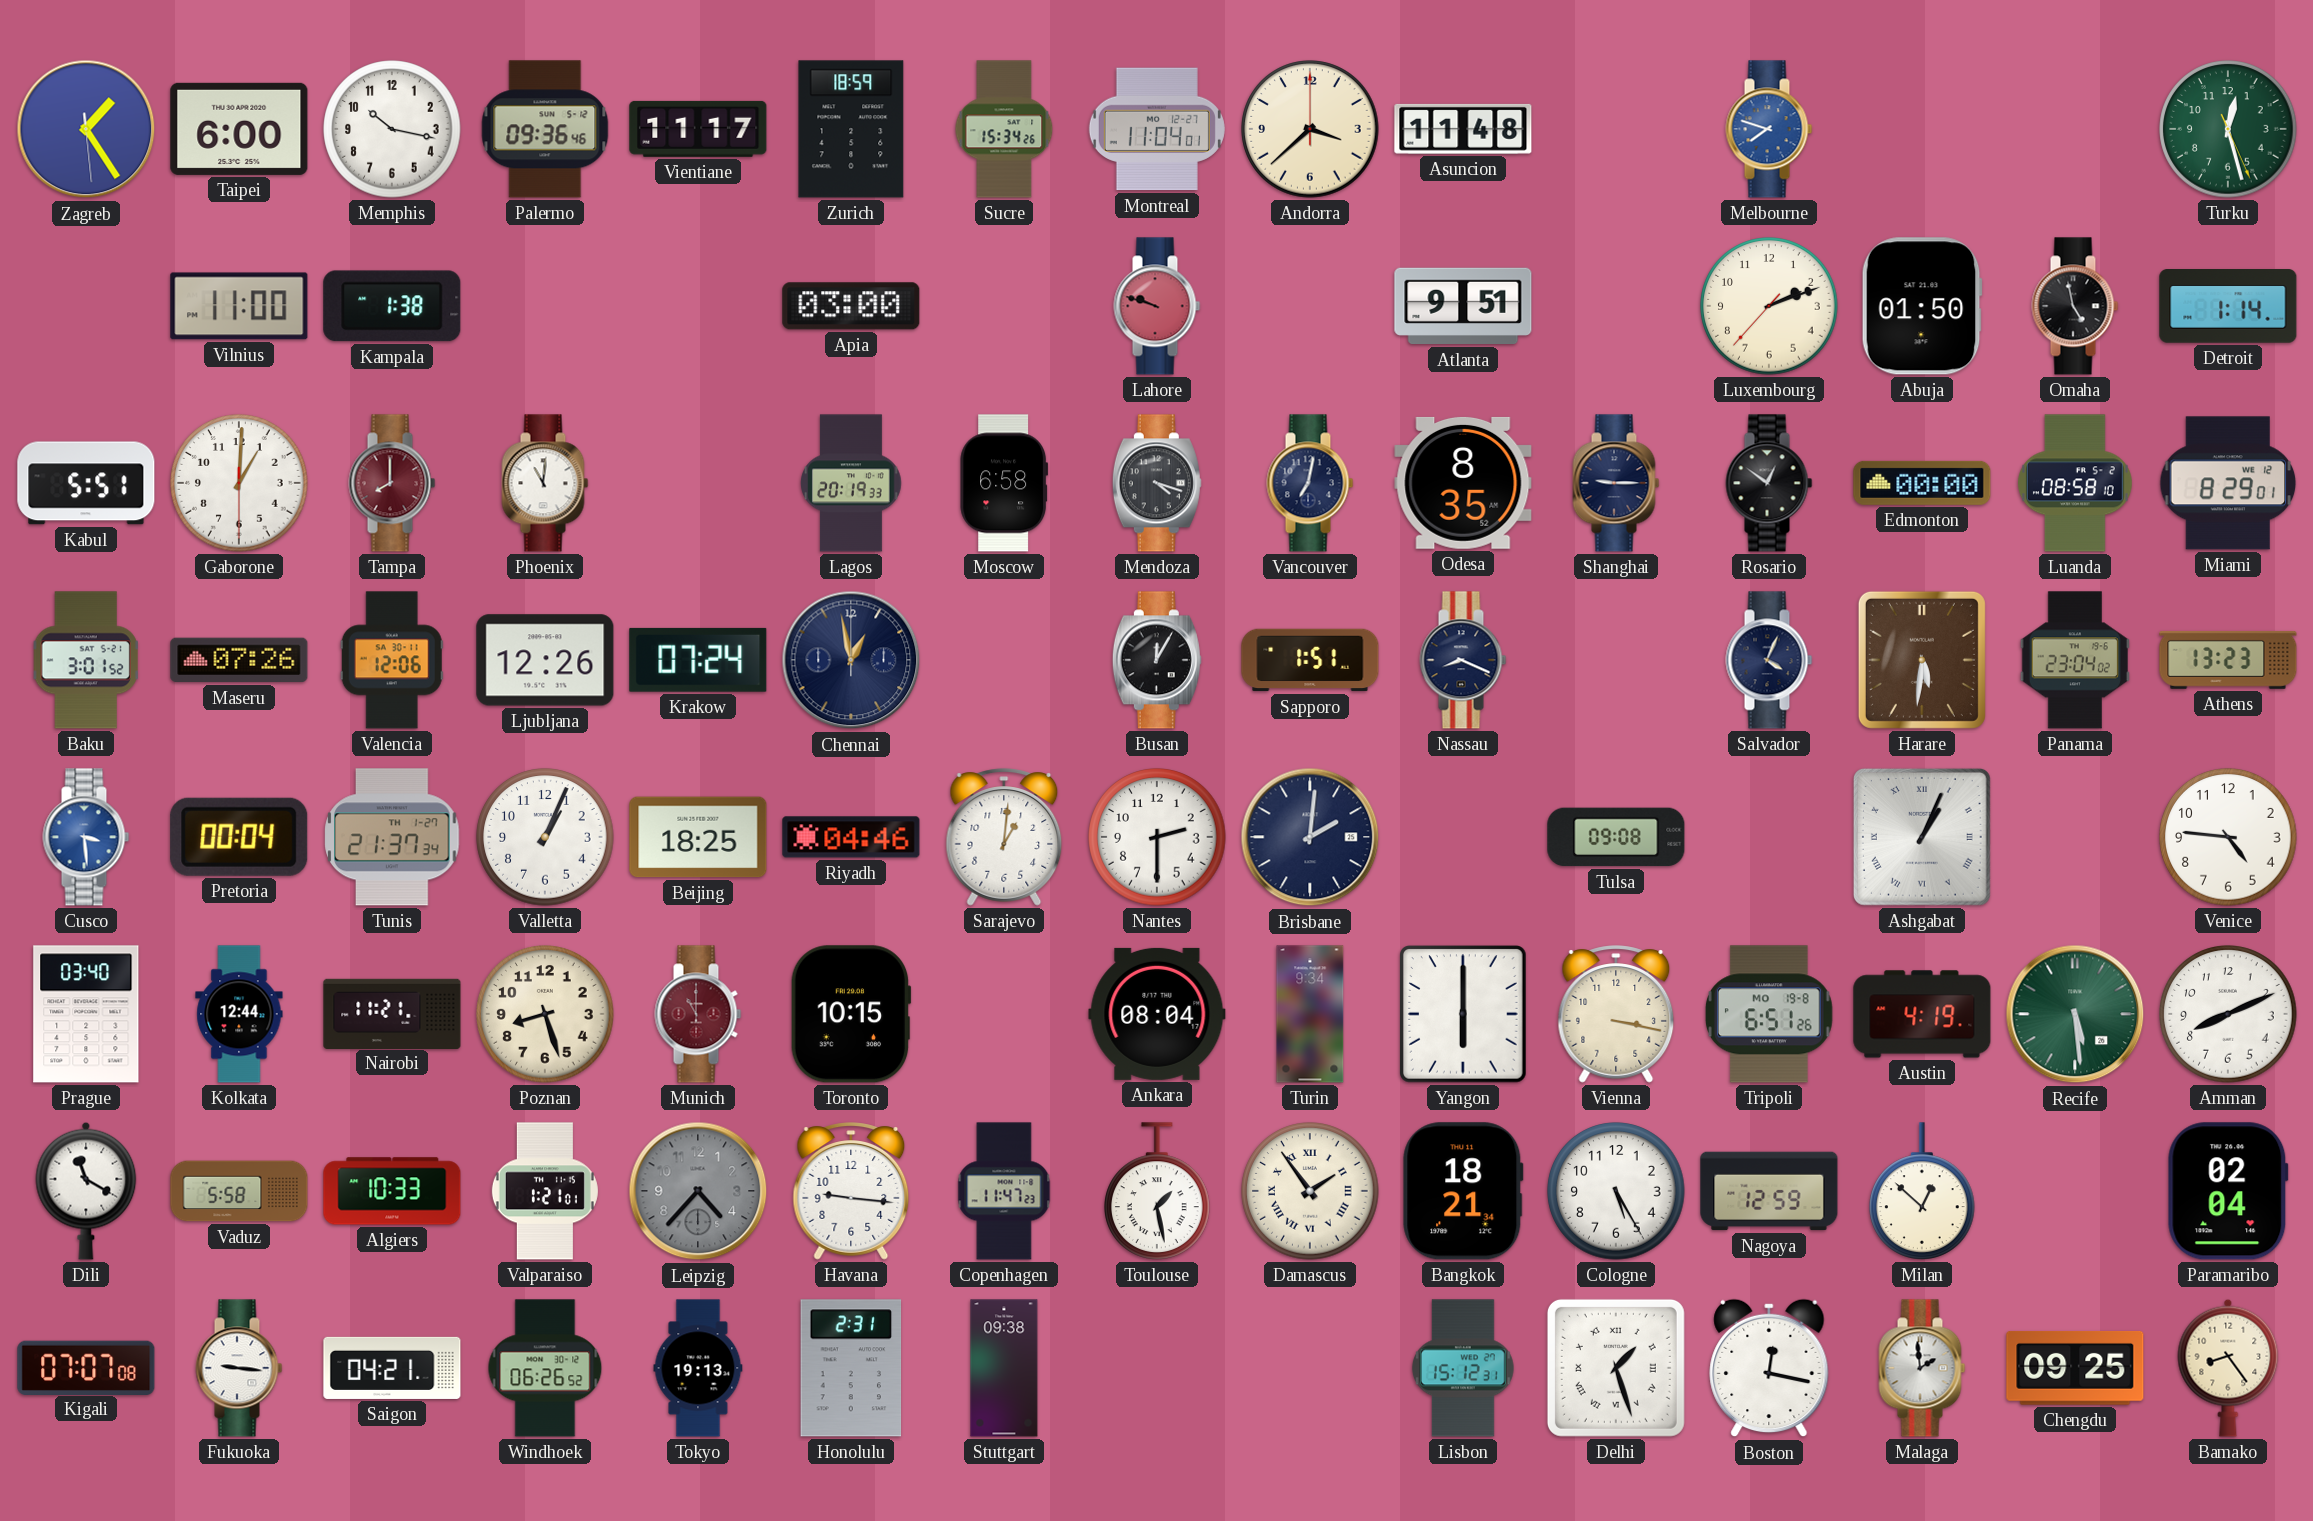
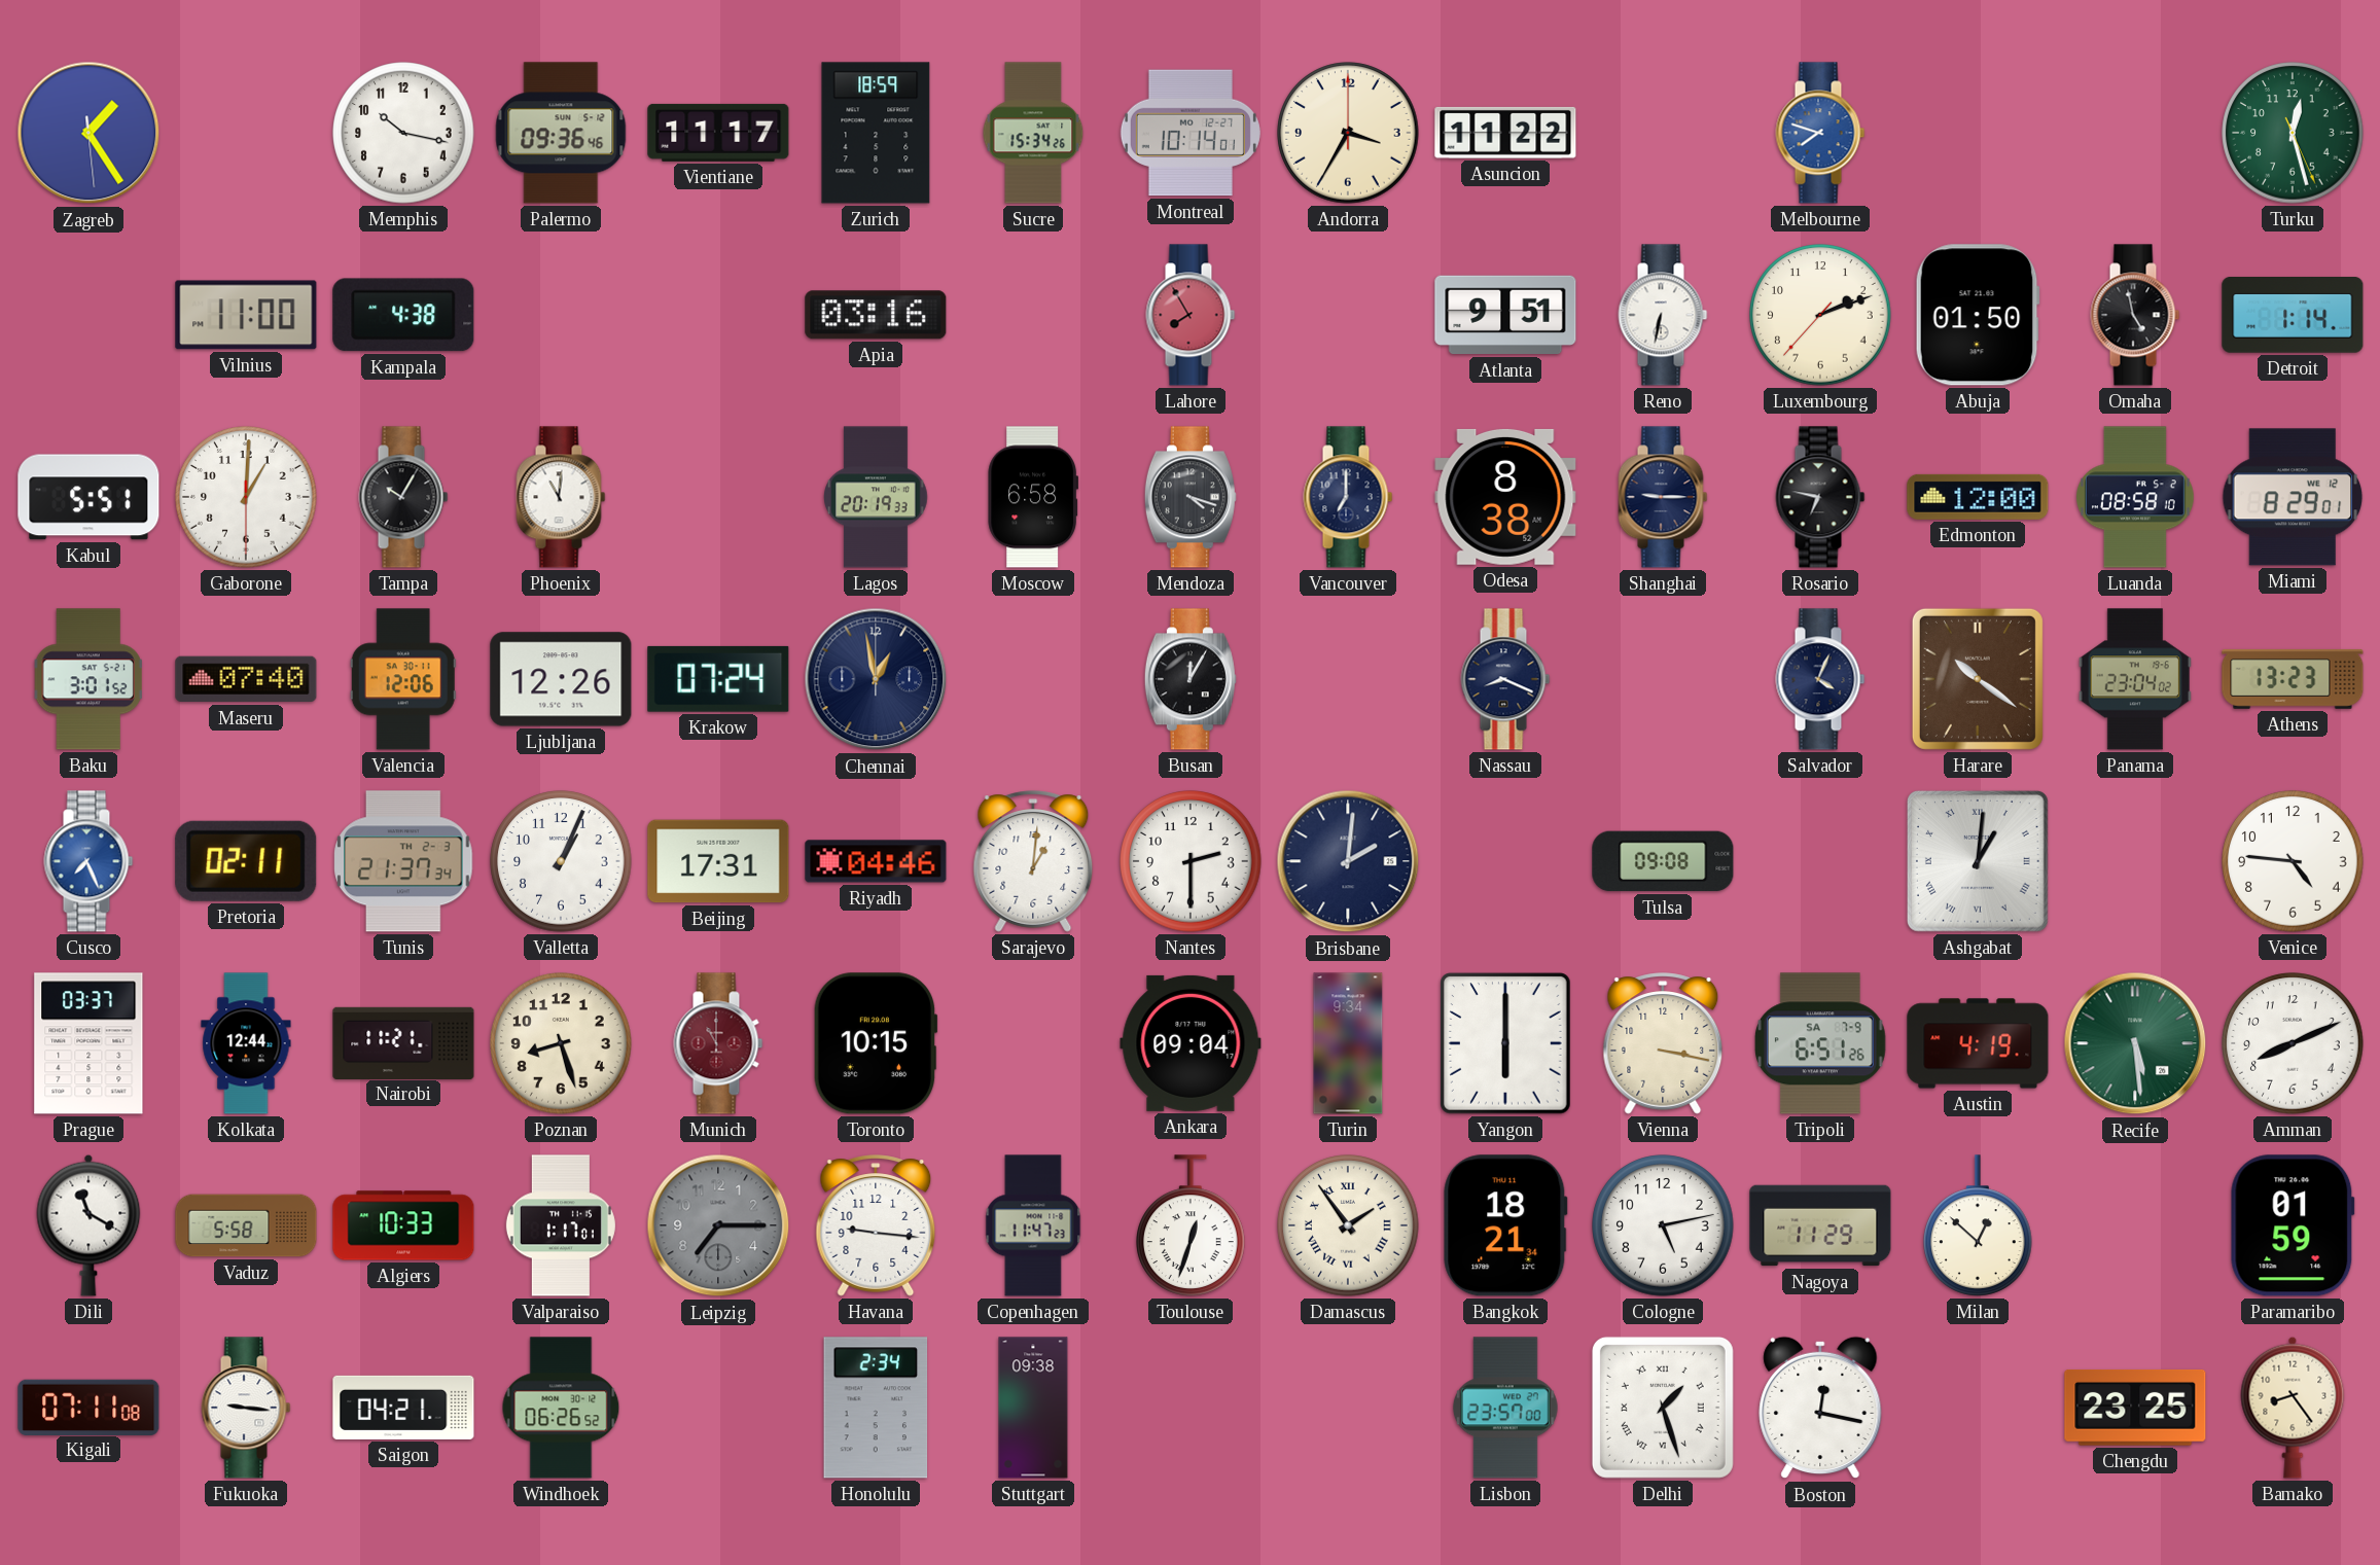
Taipei: 6:00 -> none
Montreal: 11:04 -> 10:14
Andorra: 3:38 -> 3:35
Asuncion: 11:48 -> 11:22
Kampala: 1:38 -> 4:38
Apia: 03:00 -> 03:16
Lahore: 9:48 -> 7:55
Reno: none -> 6:32
Tampa: 8:00 -> 10:05
Tampa dial: burgundy -> black
Vancouver: 7:02 -> 7:00
Odesa: 8:35 -> 8:38
Rosario: 12:51 -> 6:47
Edmonton: 00:00 -> 12:00
Maseru: 07:26 -> 07:40
Sapporo: 1:51 -> none
Harare: 5:31 -> 10:21
Cusco: 3:29 -> 7:26
Pretoria: 00:04 -> 02:11
Tunis date: TH 1-27 -> TH 2-3
Beijing: 18:25 -> 17:31
Ashgabat: 1:04 -> 1:01
Prague: 03:40 -> 03:37
Ankara: 08:04 -> 09:04
Tripoli date: MO 19-8 -> SA 7-9
Valparaiso: 1:21 -> 1:17
Leipzig: 4:37 -> 7:15
Toulouse: 1:28 -> 12:33
Cologne: 5:25 -> 5:13
Nagoya: 12:59 -> 11:29
Paramaribo: 02:04 -> 01:59
Kigali: 07:07 -> 07:11
Tokyo: 19:13 -> none
Honolulu: 2:31 -> 2:34
Lisbon: 15:12 -> 23:57
Malaga: 1:59 -> none
Chengdu: 09:25 -> 23:25
